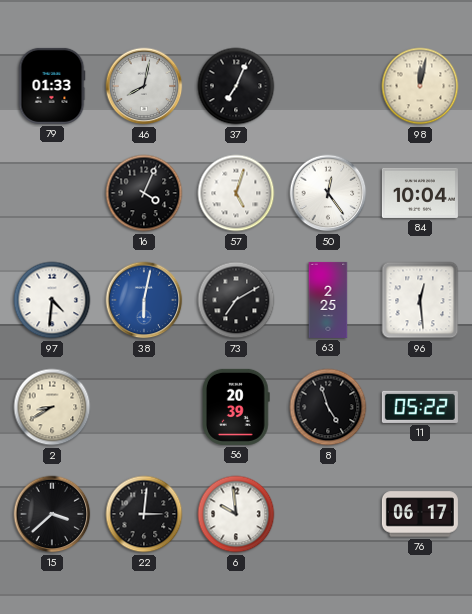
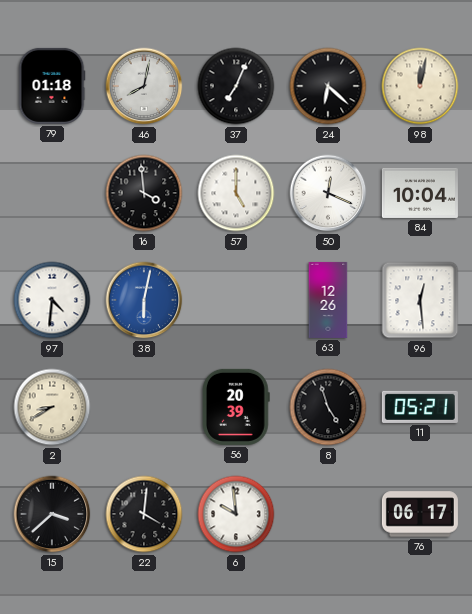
79: 01:33 -> 01:18
24: none -> 6:22
16: 4:04 -> 3:59
57: 5:03 -> 5:00
50: 12:24 -> 12:19
73: 7:10 -> none
63: 2:25 -> 12:26
11: 05:22 -> 05:21
22: 3:01 -> 4:01
